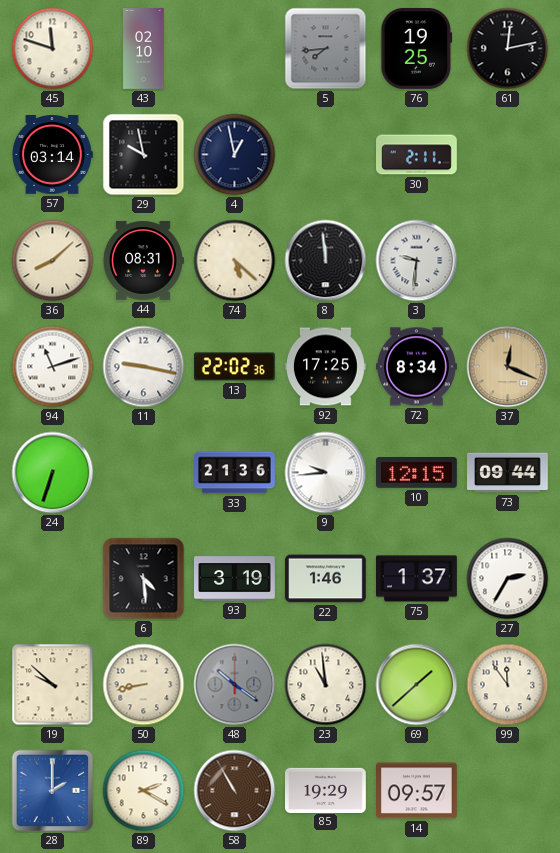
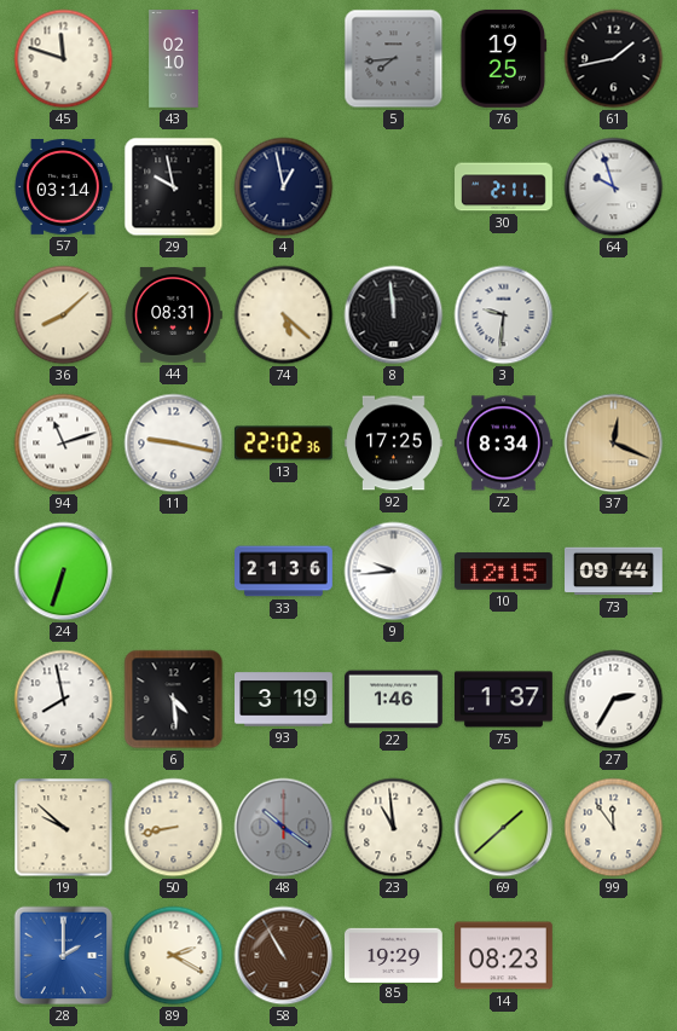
61: 12:13 -> 1:43
64: none -> 9:57
7: none -> 7:58
14: 09:57 -> 08:23
